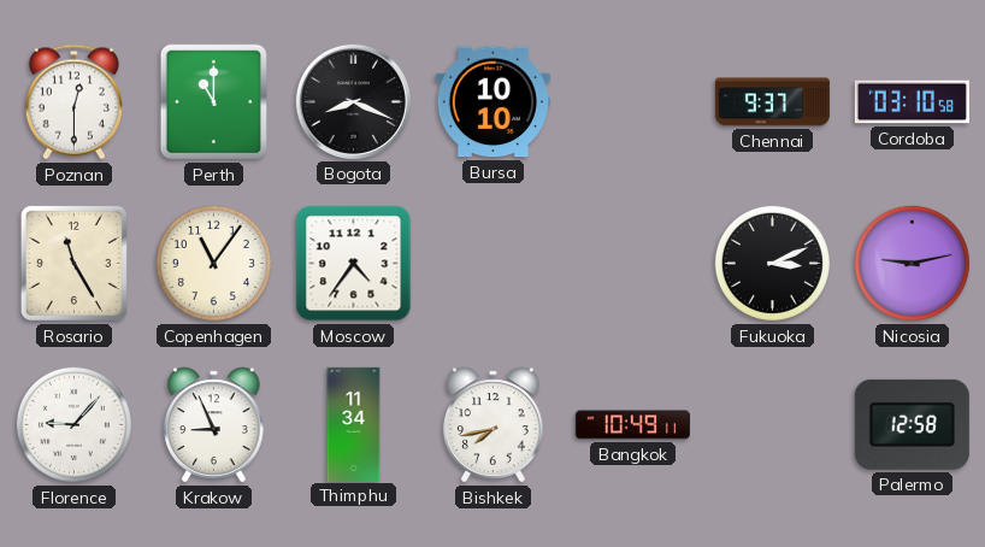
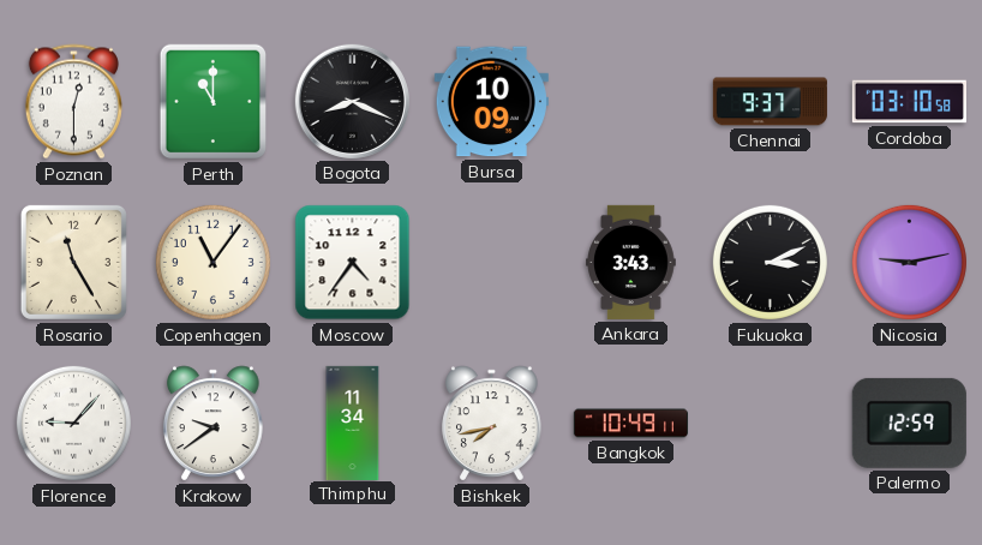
Bursa: 10:10 -> 10:09
Ankara: none -> 3:43
Krakow: 8:56 -> 9:39
Palermo: 12:58 -> 12:59
